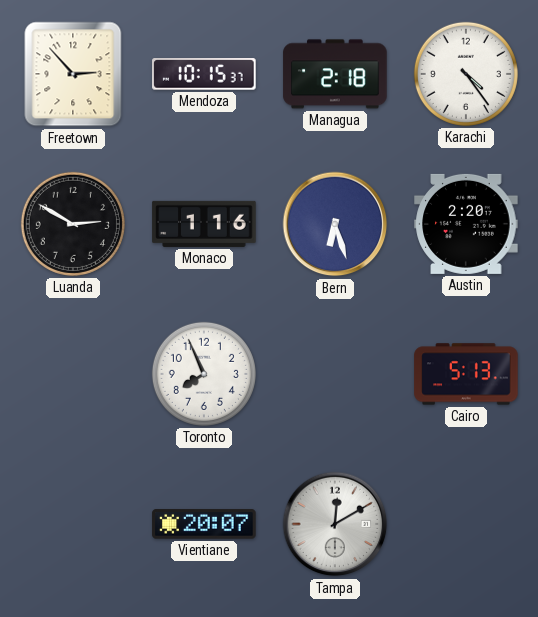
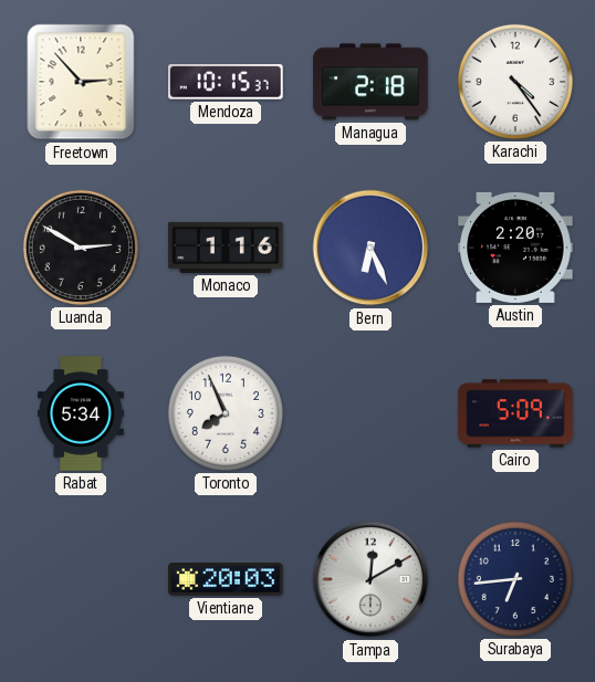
Bern: 6:27 -> 6:26
Rabat: none -> 5:34
Cairo: 5:13 -> 5:09
Vientiane: 20:07 -> 20:03
Surabaya: none -> 6:44
